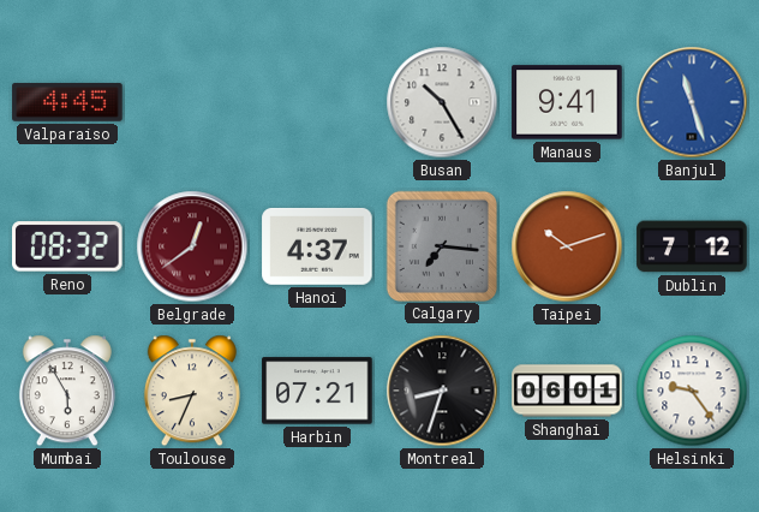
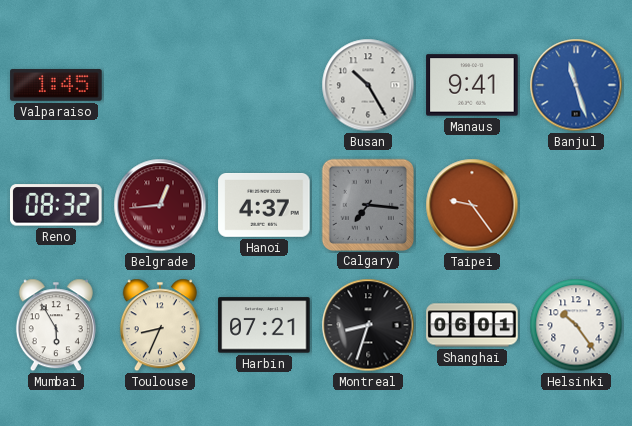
Valparaiso: 4:45 -> 1:45
Belgrade: 12:39 -> 12:44
Taipei: 10:12 -> 9:24
Dublin: 7:12 -> none
Helsinki: 9:24 -> 10:24
